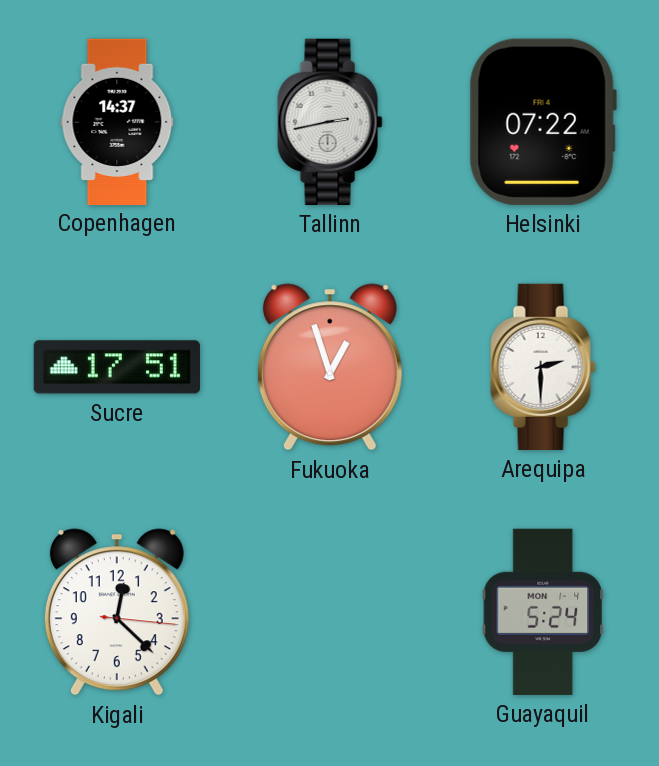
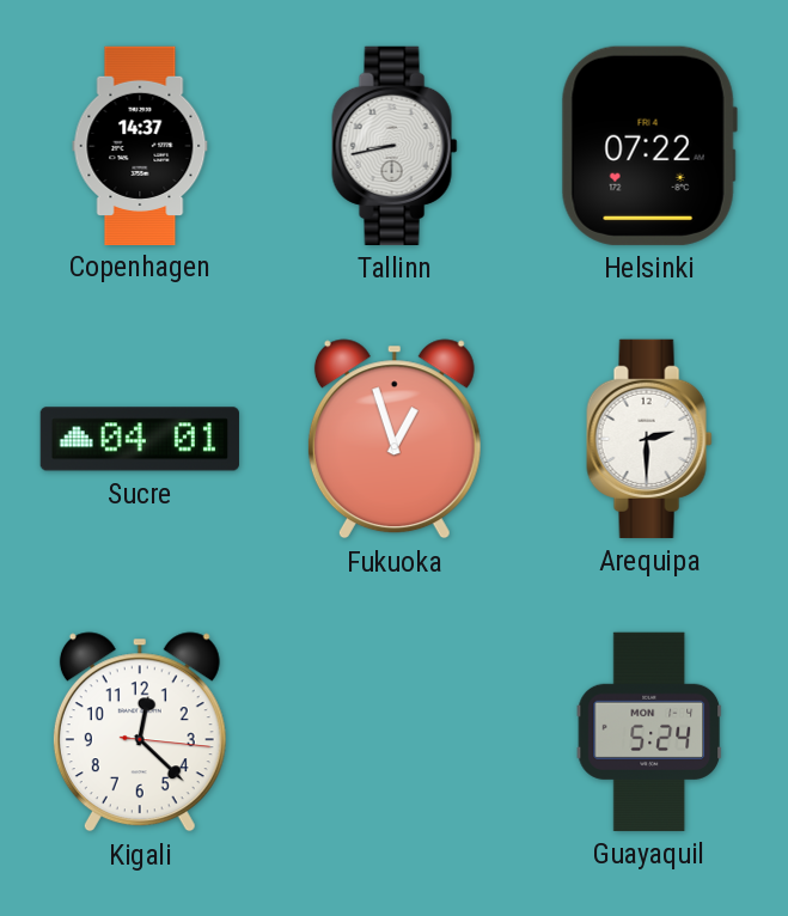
Tallinn: 2:43 -> 8:43
Sucre: 17:51 -> 04:01
